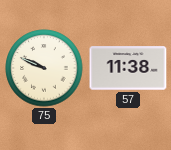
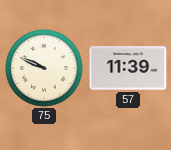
57: 11:38 -> 11:39
